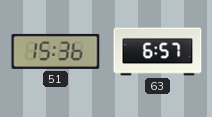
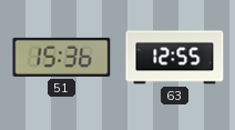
63: 6:57 -> 12:55
